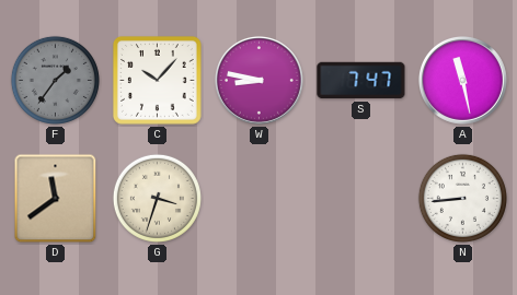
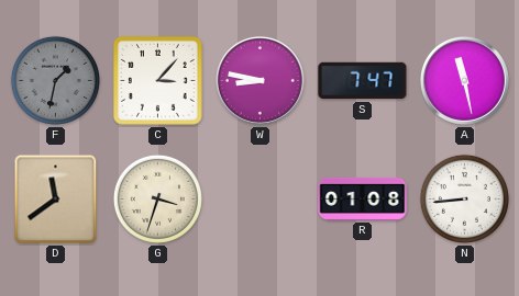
F: 1:36 -> 1:32
C: 10:07 -> 3:07
R: none -> 01:08
